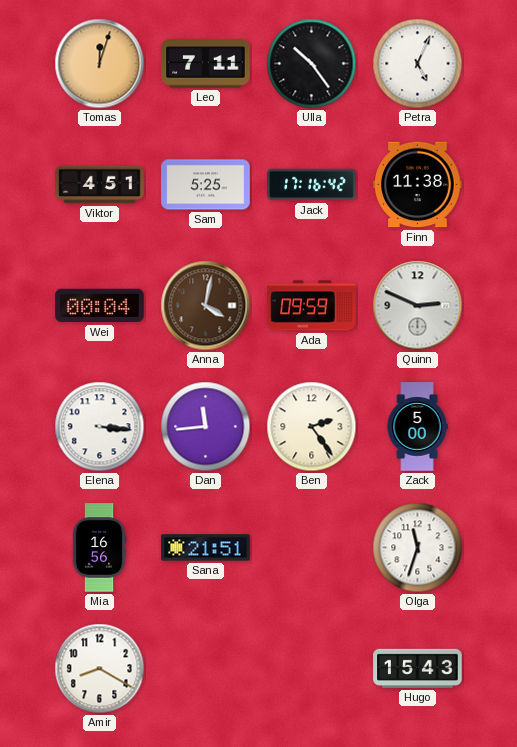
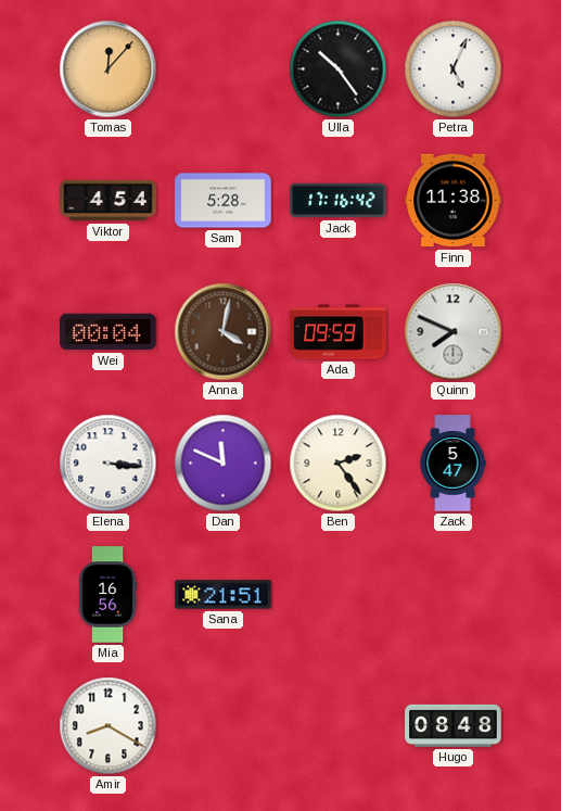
Tomas: 12:03 -> 12:07
Leo: 7:11 -> none
Viktor: 4:51 -> 4:54
Sam: 5:25 -> 5:28
Quinn: 2:49 -> 7:49
Dan: 11:44 -> 11:49
Zack: 5:00 -> 5:47
Olga: 11:33 -> none
Hugo: 15:43 -> 08:48
